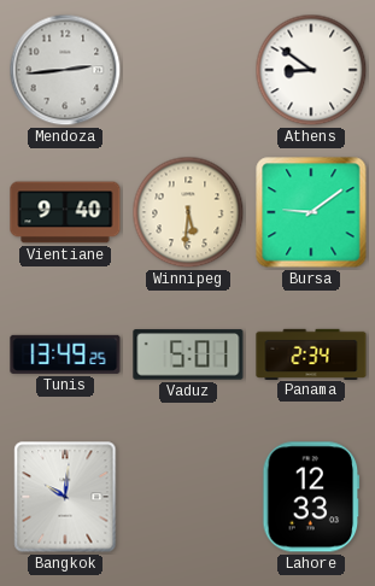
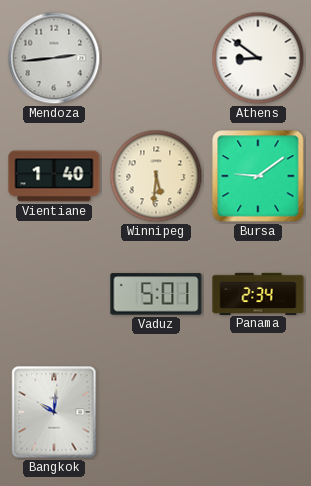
Vientiane: 9:40 -> 1:40
Tunis: 13:49 -> none
Lahore: 12:33 -> none
